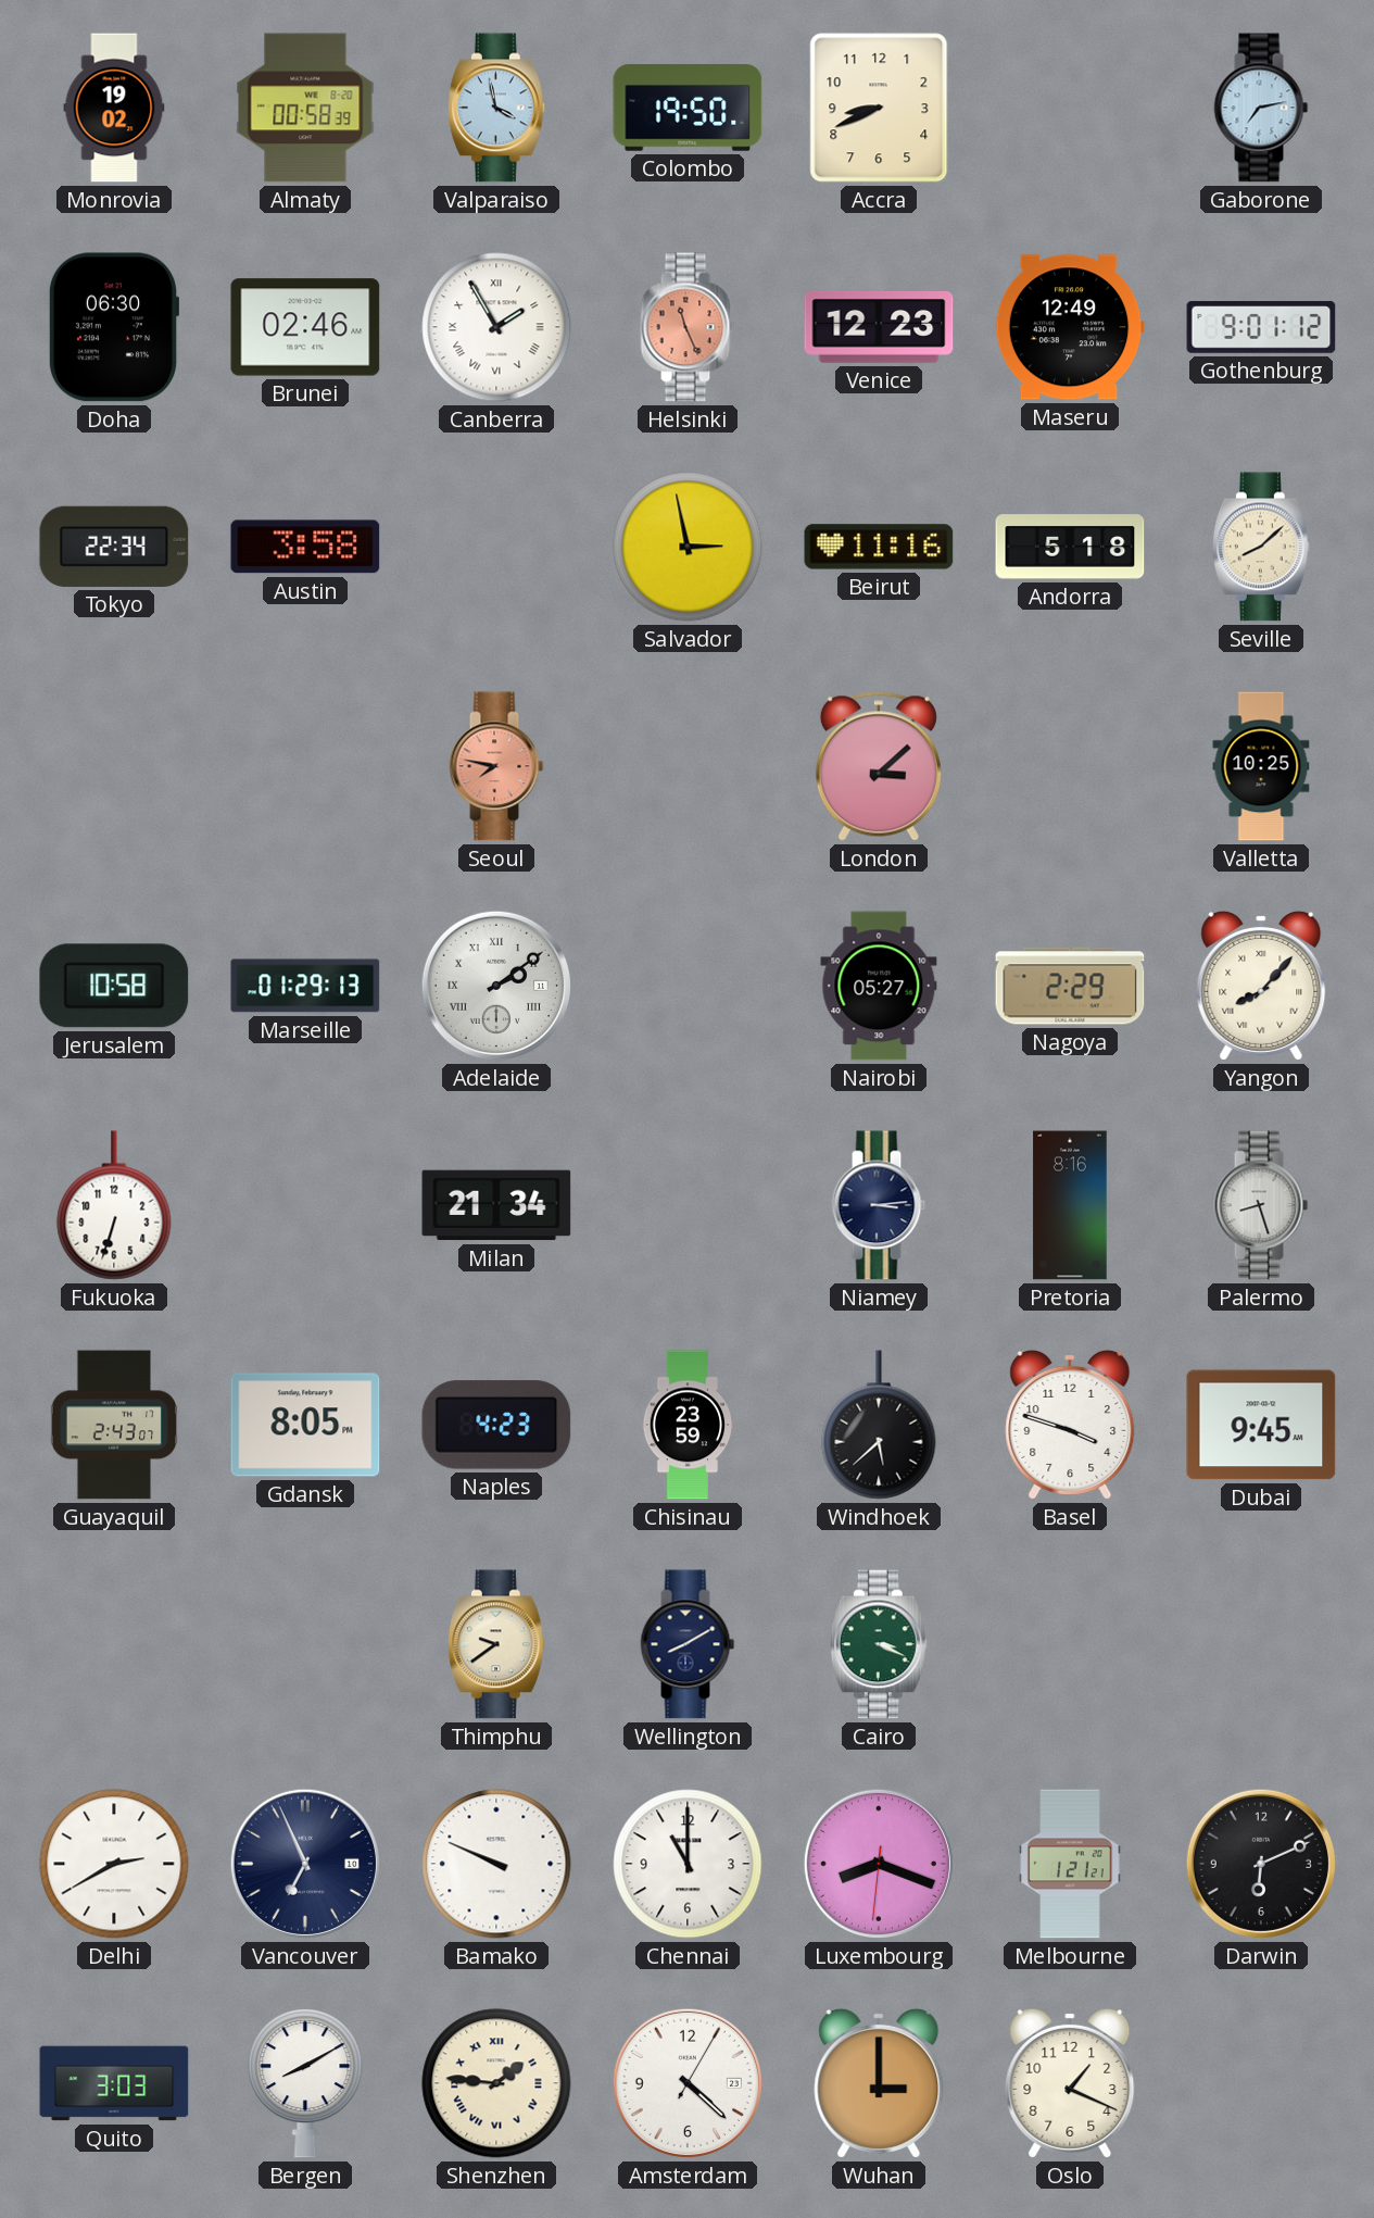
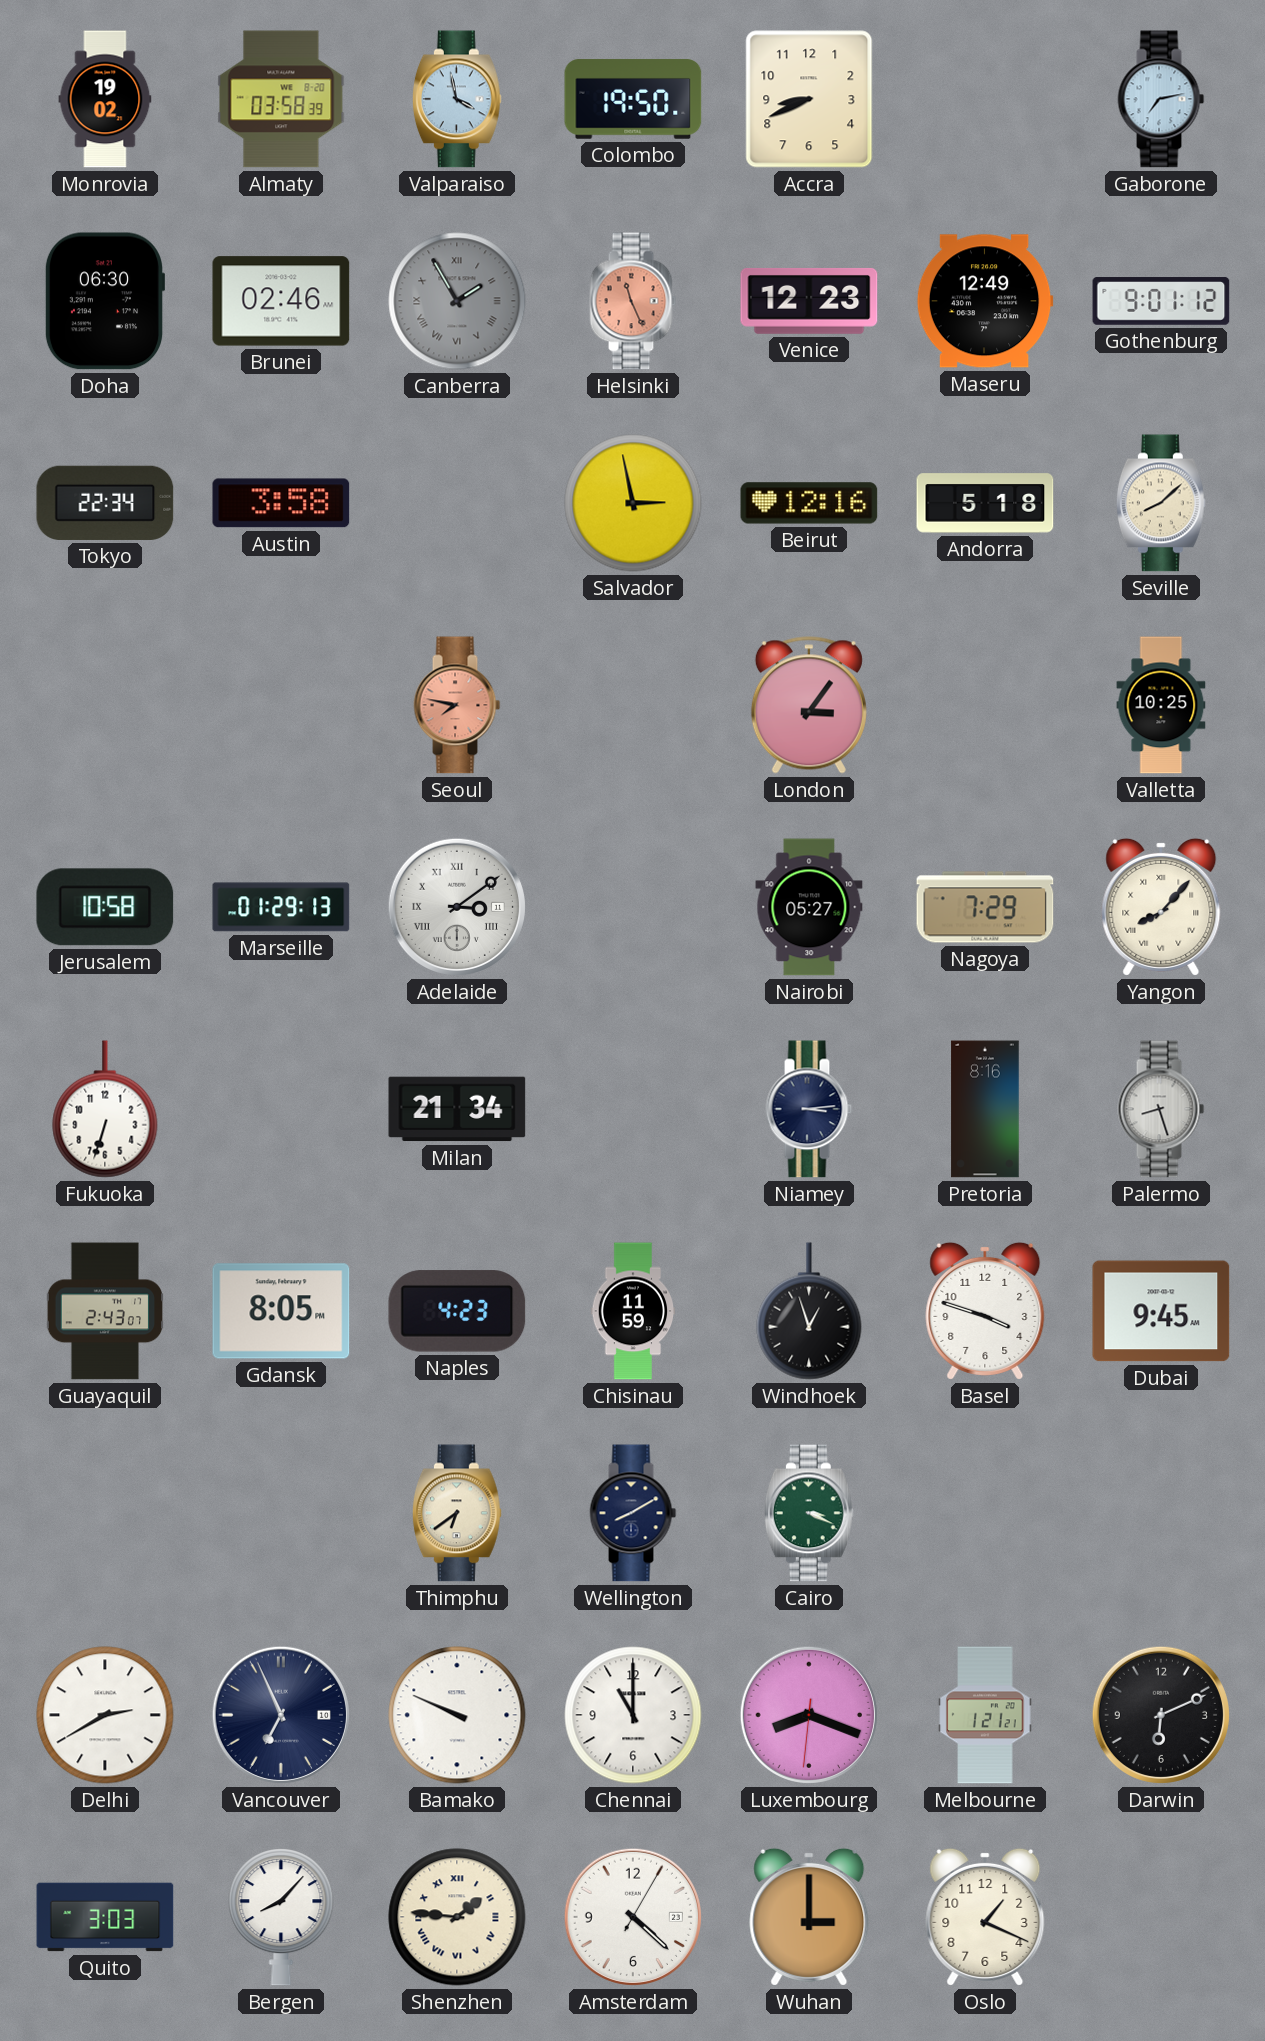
Almaty: 00:58 -> 03:58
Canberra dial: white -> grey
Beirut: 11:16 -> 12:16
London: 3:08 -> 3:06
Adelaide: 2:09 -> 3:09
Nagoya: 2:29 -> 7:29
Chisinau: 23:59 -> 11:59
Windhoek: 5:38 -> 12:57
Thimphu: 9:39 -> 6:39
Bergen: 8:10 -> 8:07
